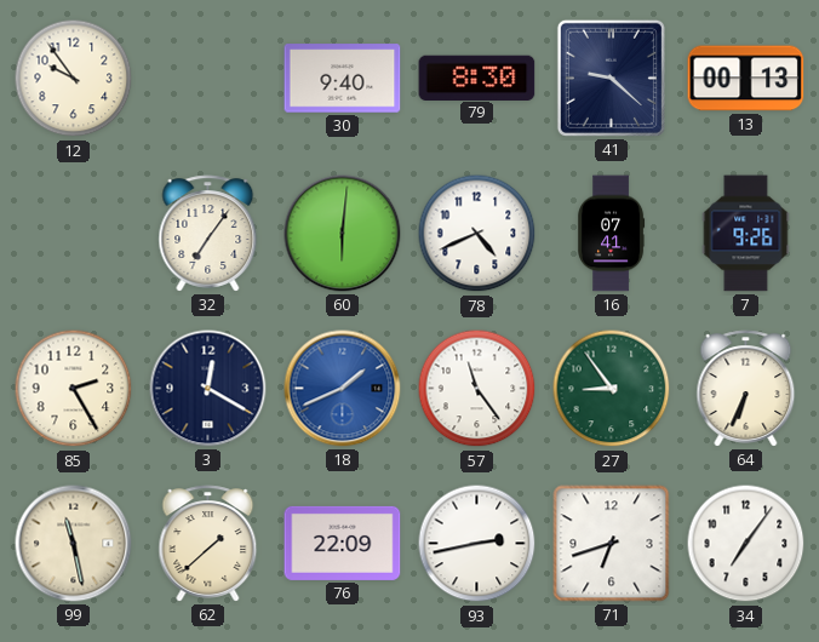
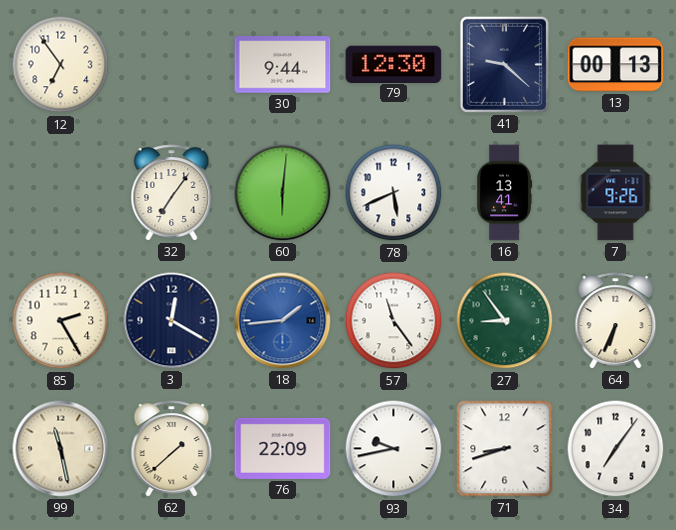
12: 9:54 -> 6:54
30: 9:40 -> 9:44
79: 8:30 -> 12:30
78: 4:41 -> 5:41
16: 07:41 -> 13:41
18: 1:41 -> 1:44
93: 2:43 -> 9:43
71: 6:42 -> 8:42
